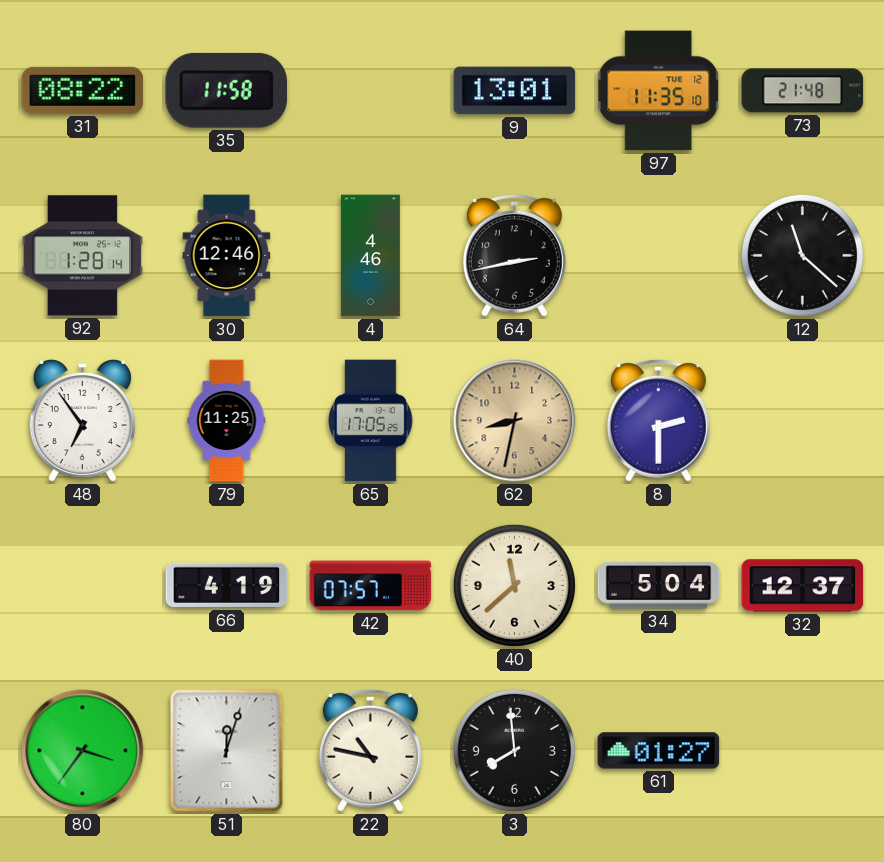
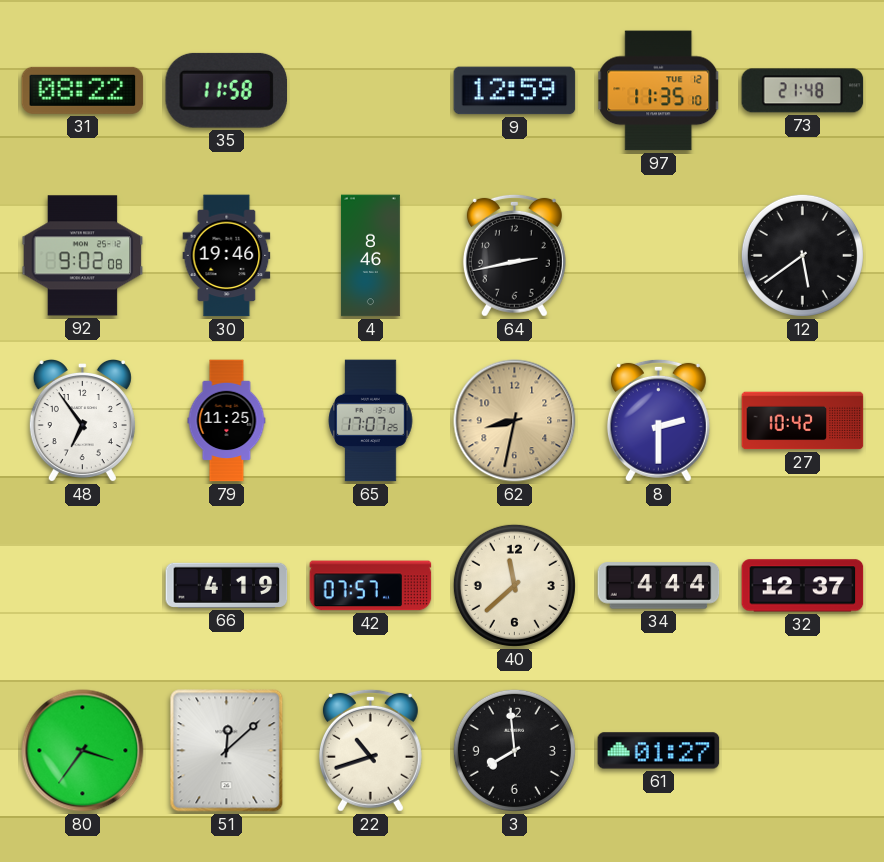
9: 13:01 -> 12:59
92: 1:28 -> 9:02
30: 12:46 -> 19:46
4: 4:46 -> 8:46
12: 11:22 -> 5:39
65: 17:05 -> 17:07
27: none -> 10:42
34: 5:04 -> 4:44
51: 12:03 -> 12:08
22: 10:47 -> 10:42
